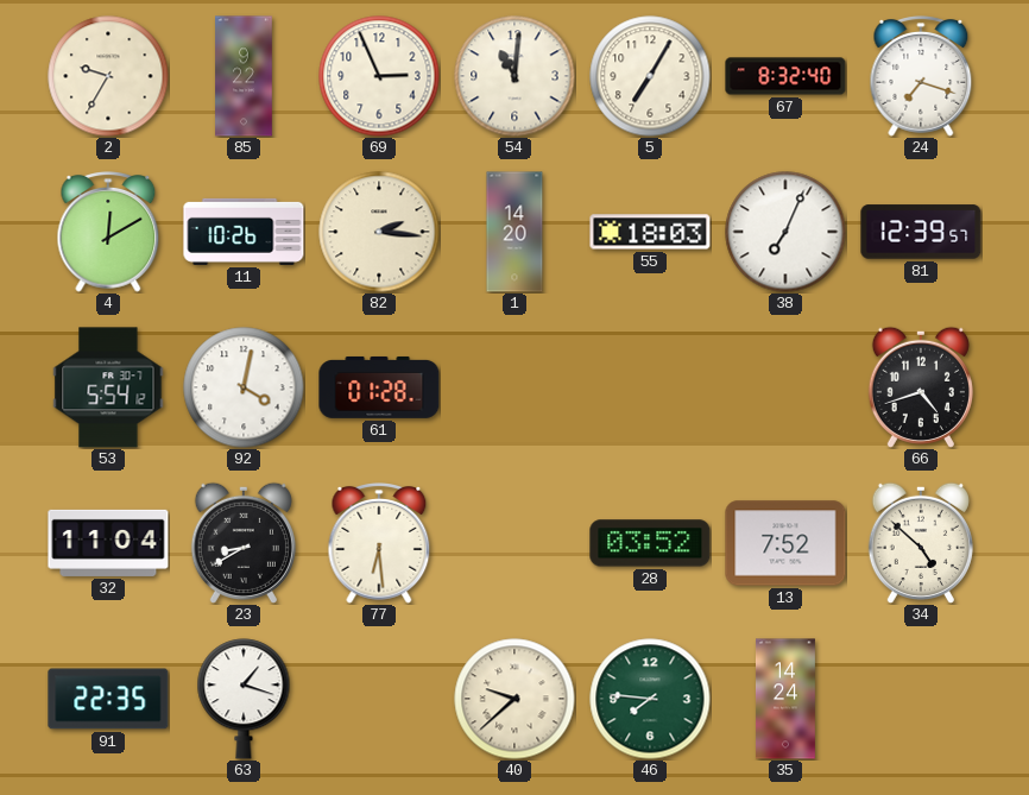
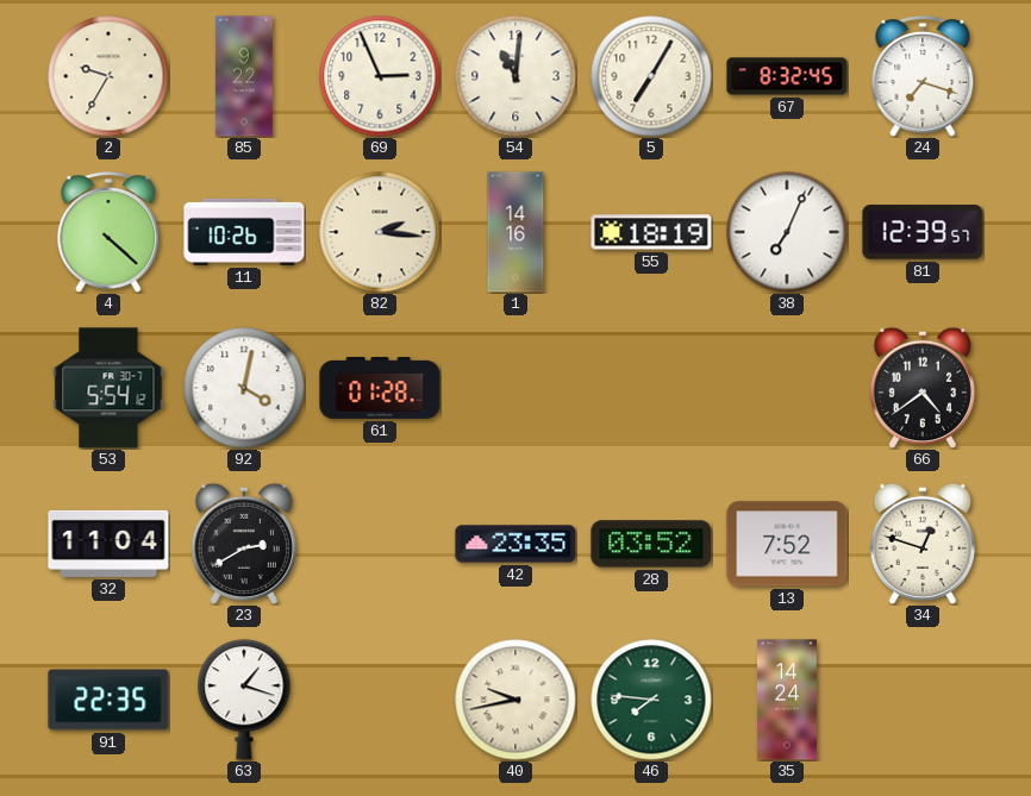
67: 8:32:40 -> 8:32:45
4: 12:10 -> 4:22
1: 14:20 -> 14:16
55: 18:03 -> 18:19
66: 4:42 -> 4:39
23: 8:40 -> 2:40
77: 6:29 -> none
42: none -> 23:35
34: 4:52 -> 12:48
40: 9:38 -> 9:43
